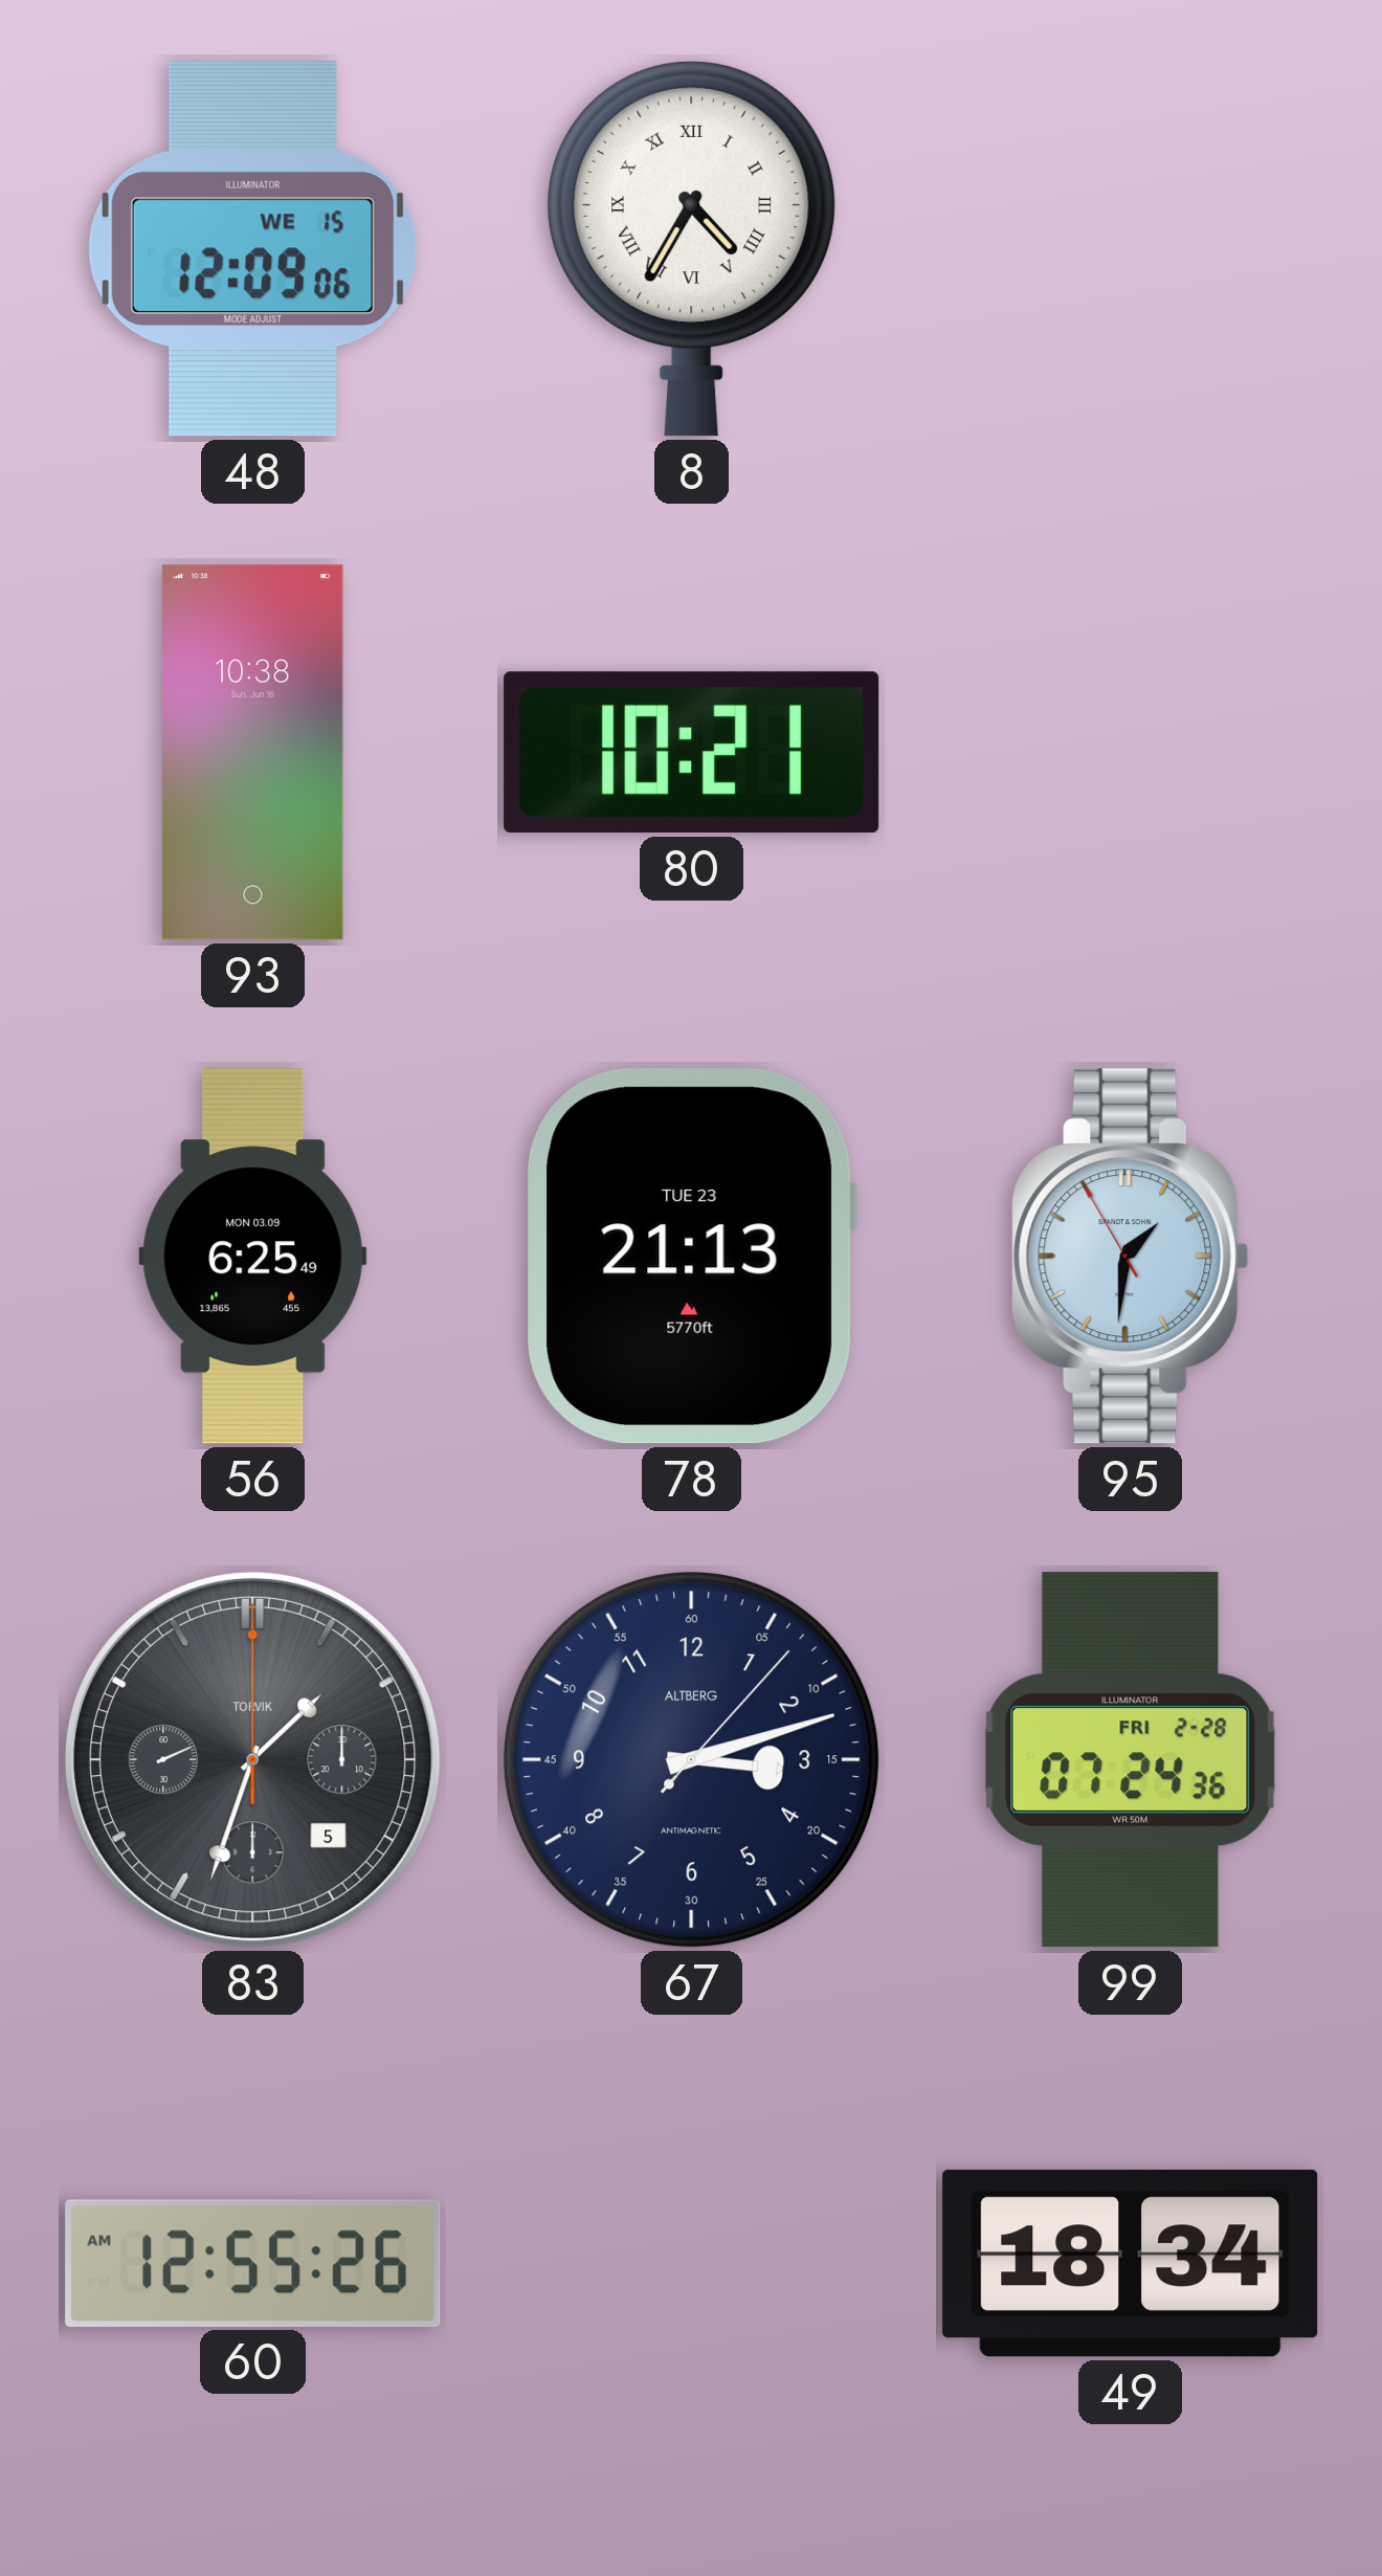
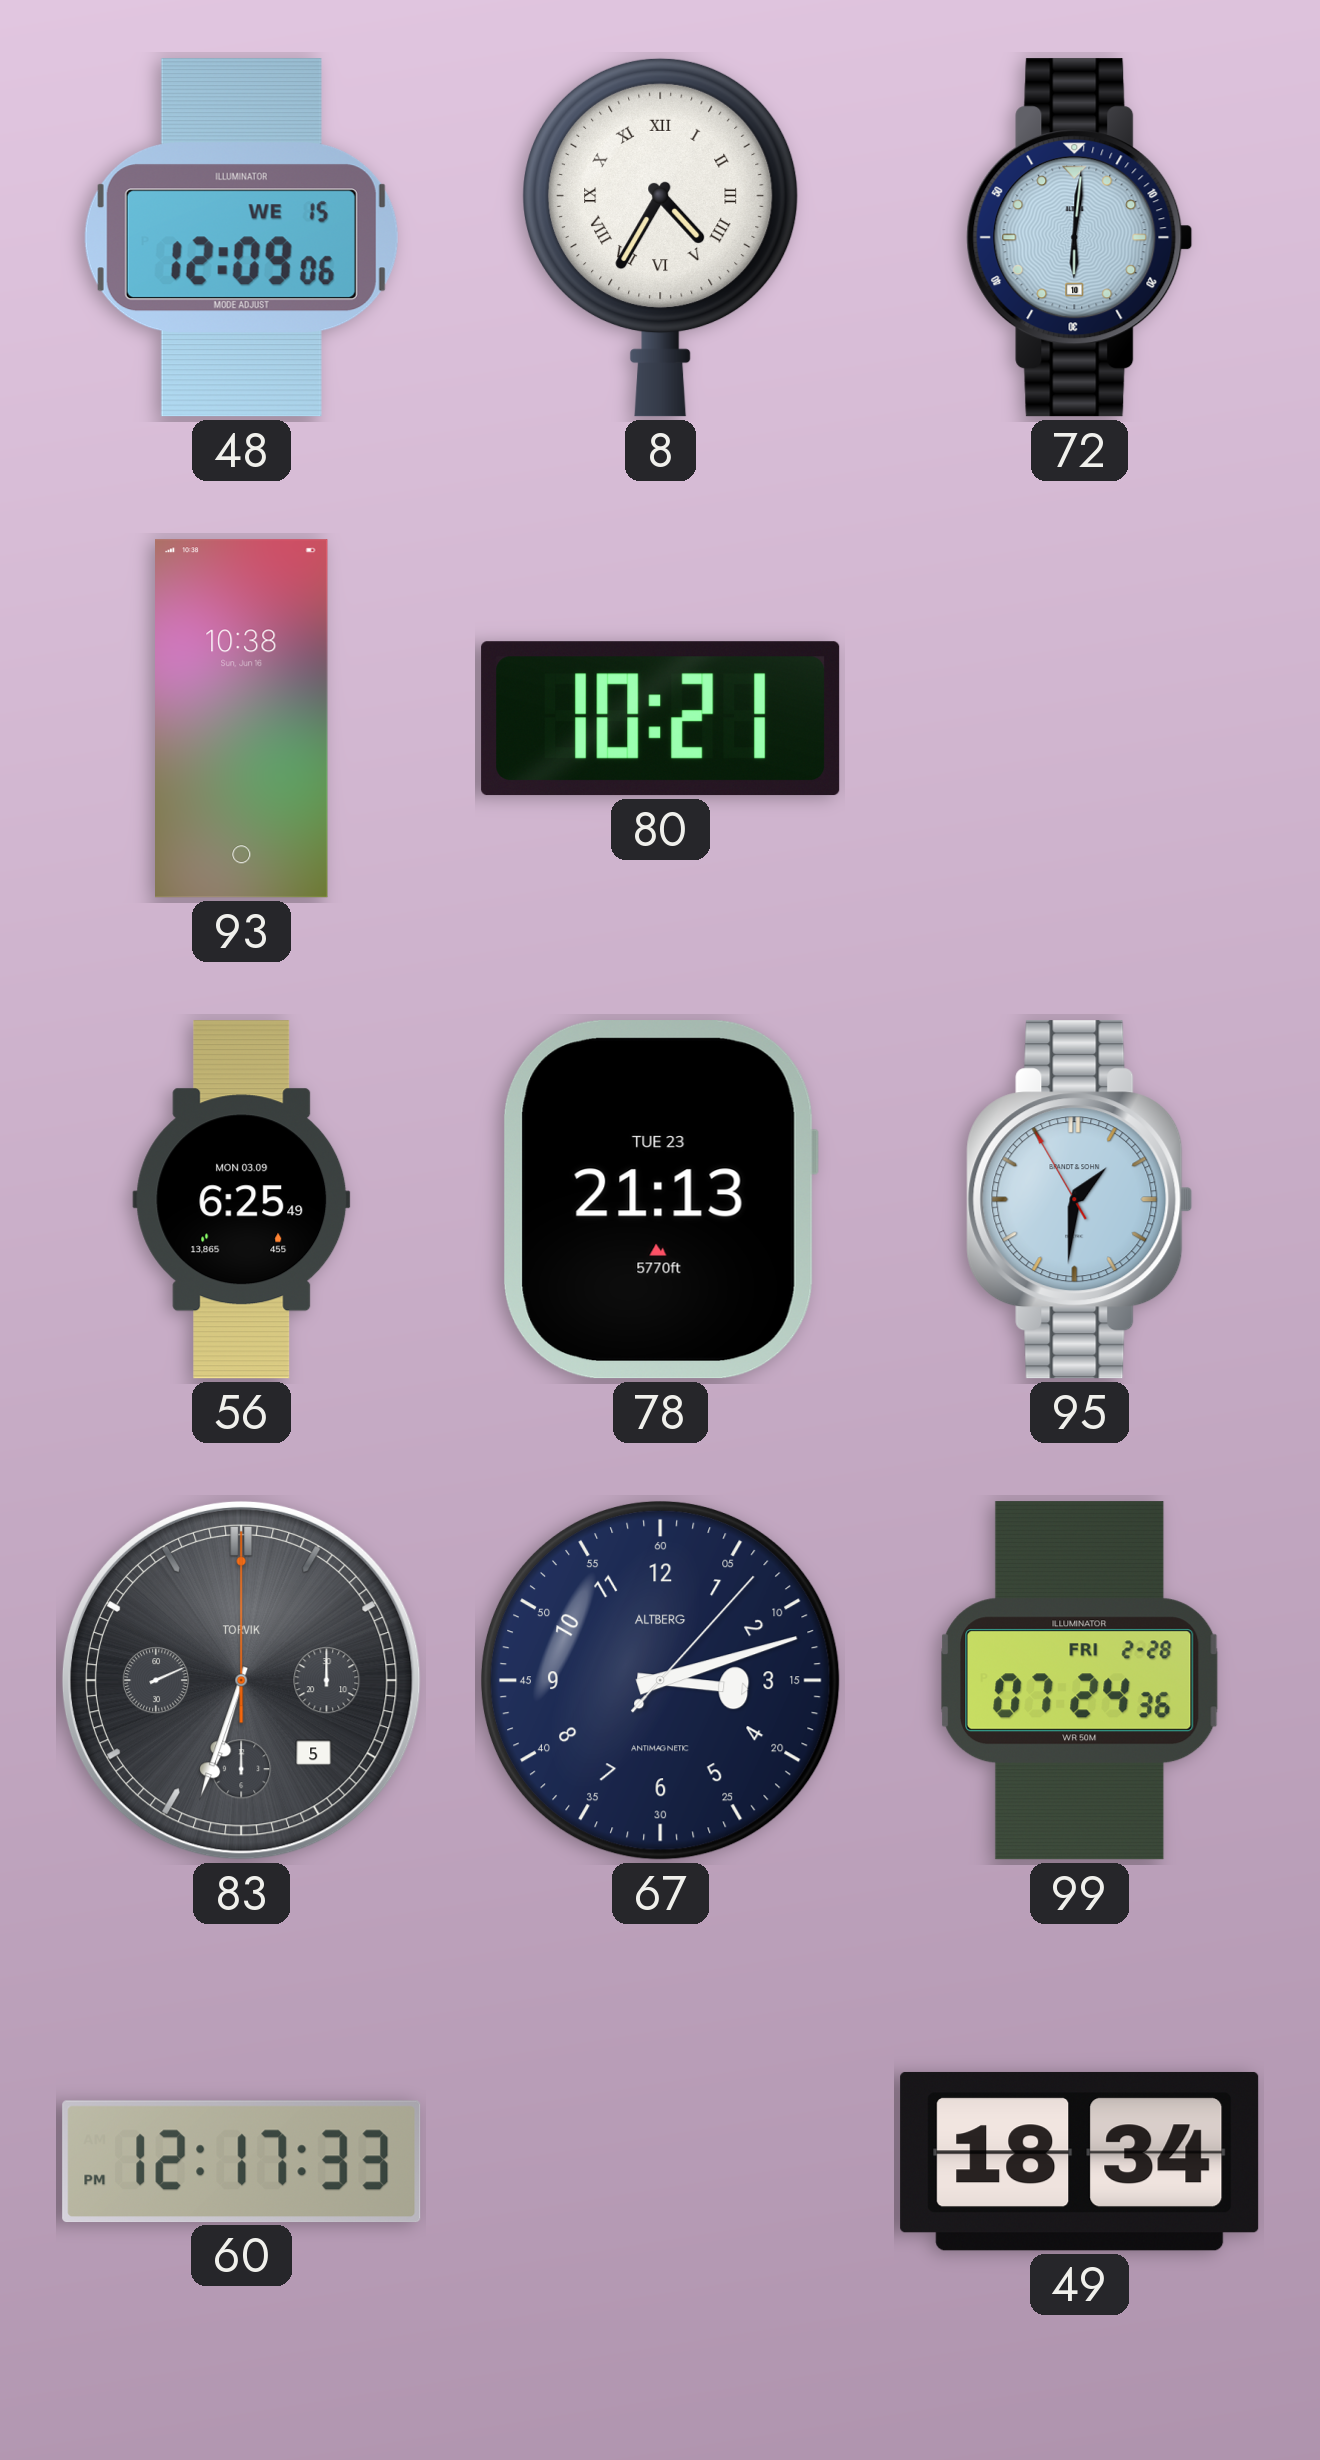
72: none -> 6:01
83: 1:33 -> 6:33
60: 12:55 -> 12:17
